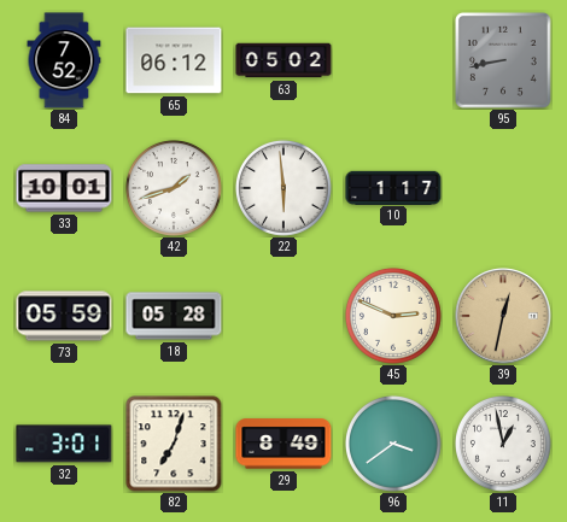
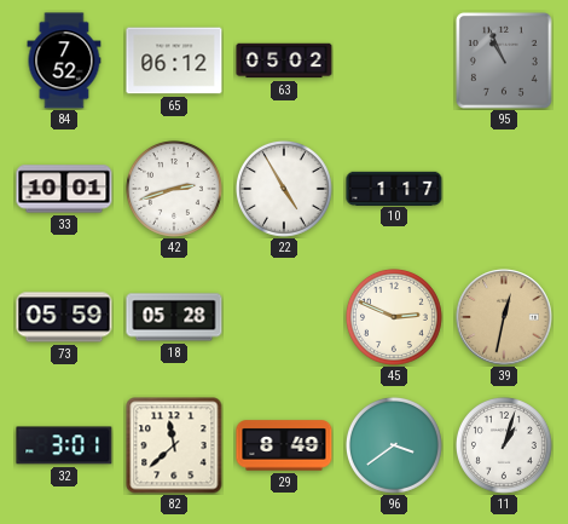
95: 8:43 -> 10:56
42: 1:42 -> 2:42
22: 5:59 -> 4:55
82: 7:03 -> 11:38
11: 12:58 -> 1:03
